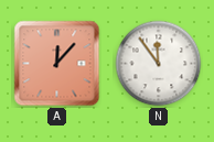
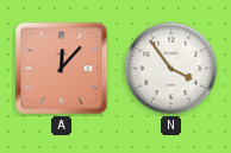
N: 11:54 -> 3:54
